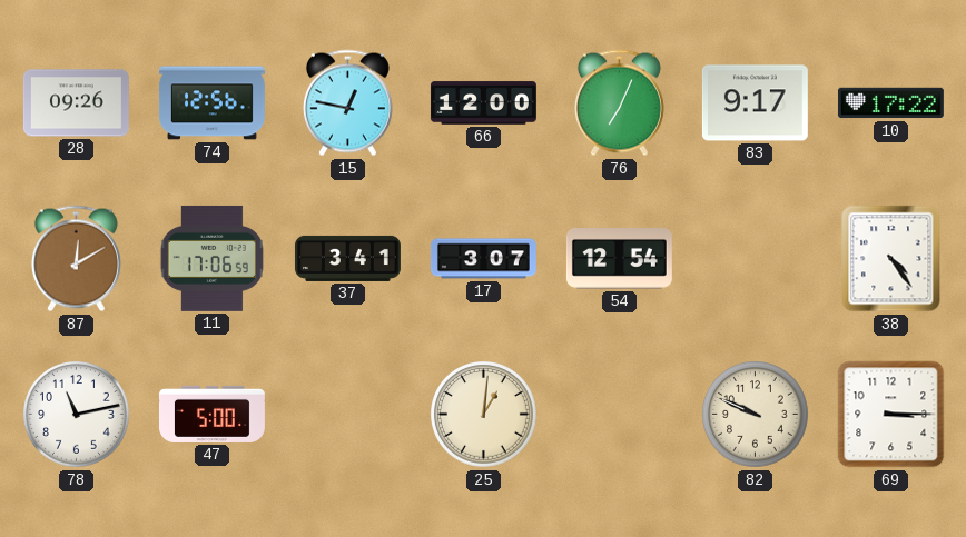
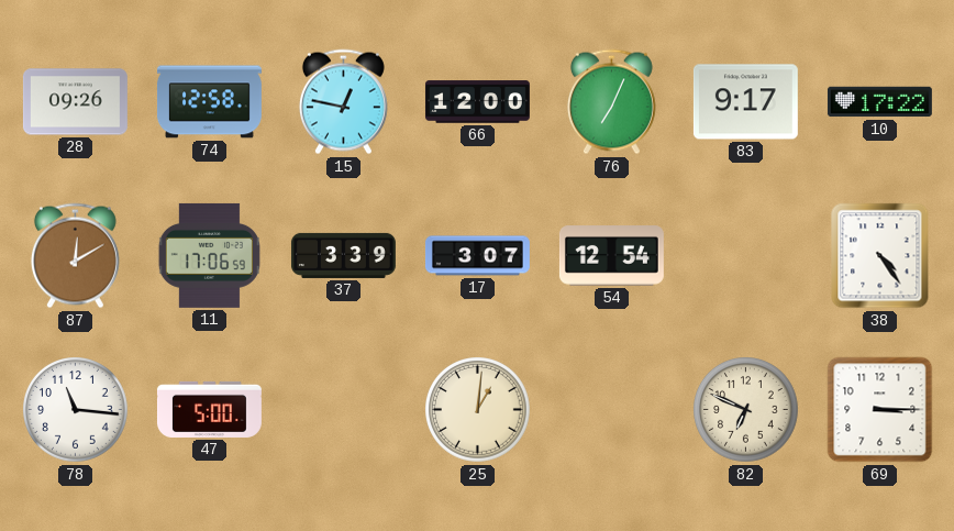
74: 12:56 -> 12:58
37: 3:41 -> 3:39
78: 11:13 -> 11:16
82: 9:49 -> 6:49
